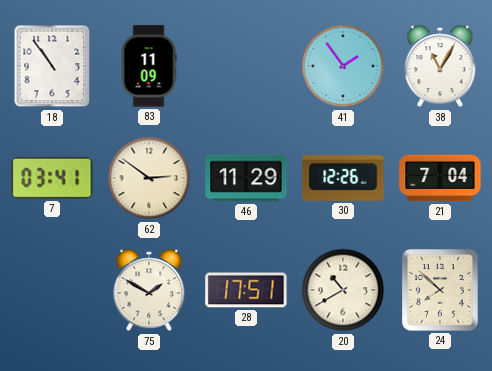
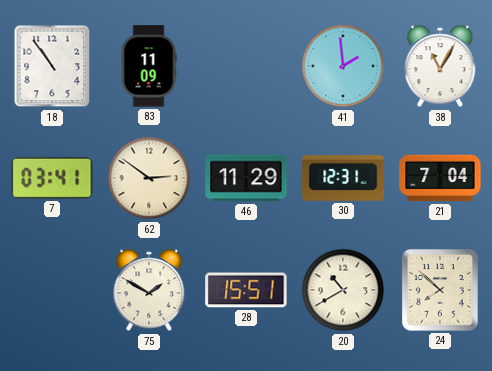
41: 1:54 -> 1:59
30: 12:26 -> 12:31
28: 17:51 -> 15:51
